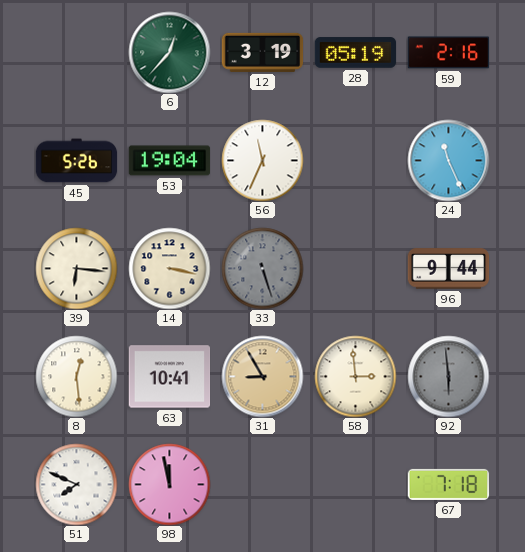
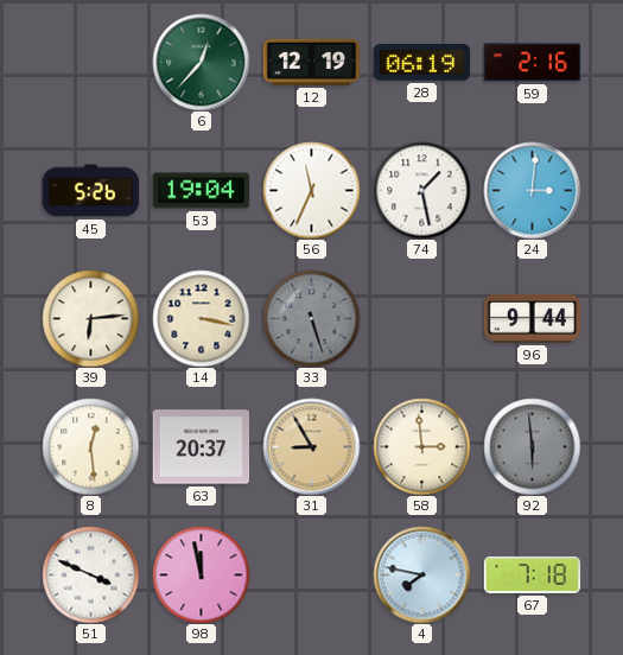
12: 3:19 -> 12:19
28: 05:19 -> 06:19
74: none -> 1:28
24: 11:26 -> 3:01
39: 6:16 -> 6:14
63: 10:41 -> 20:37
51: 7:49 -> 3:49
4: none -> 7:47
